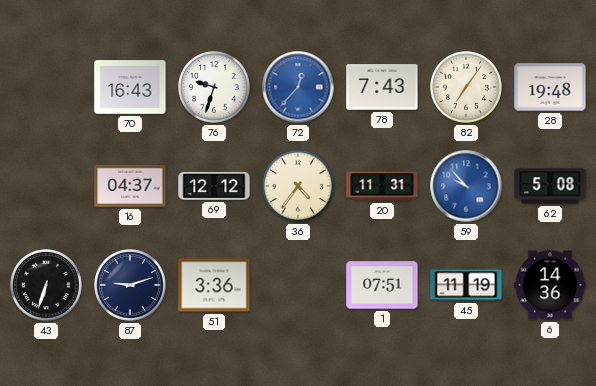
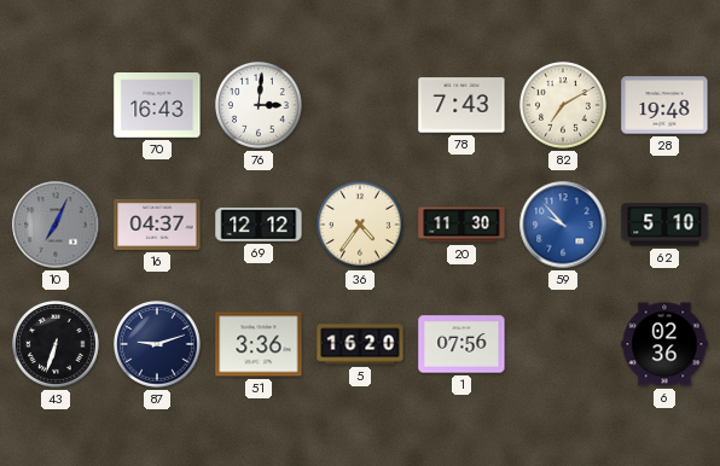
76: 9:33 -> 3:01
72: 12:37 -> none
82: 7:06 -> 7:10
10: none -> 7:04
20: 11:31 -> 11:30
62: 5:08 -> 5:10
5: none -> 16:20
1: 07:51 -> 07:56
45: 11:19 -> none
6: 14:36 -> 02:36
